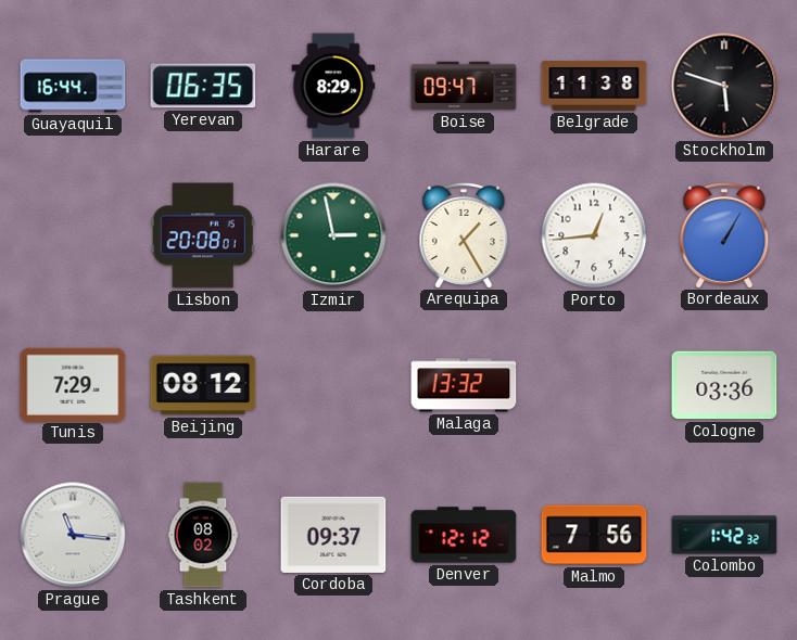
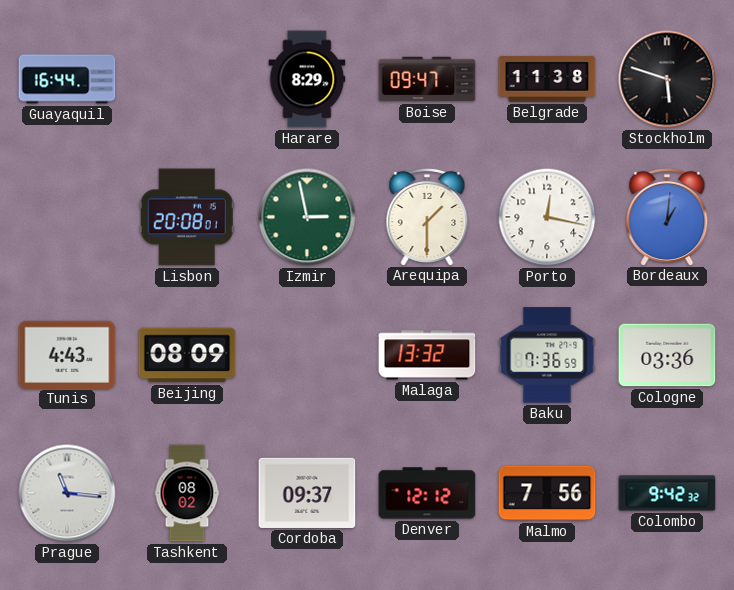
Yerevan: 06:35 -> none
Arequipa: 1:25 -> 1:30
Porto: 12:44 -> 12:17
Bordeaux: 1:05 -> 1:01
Tunis: 7:29 -> 4:43
Beijing: 08:12 -> 08:09
Baku: none -> 7:36
Colombo: 1:42 -> 9:42
